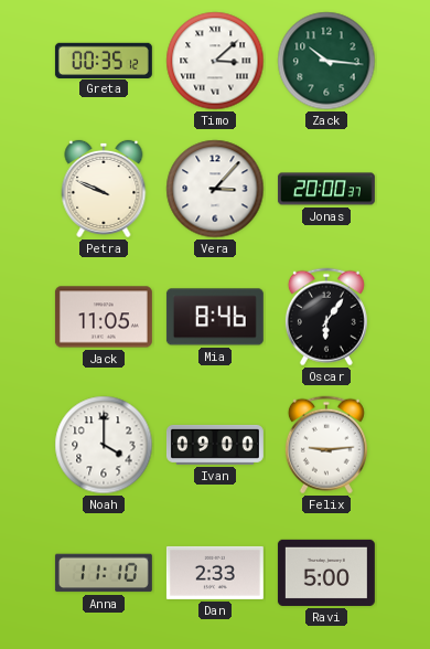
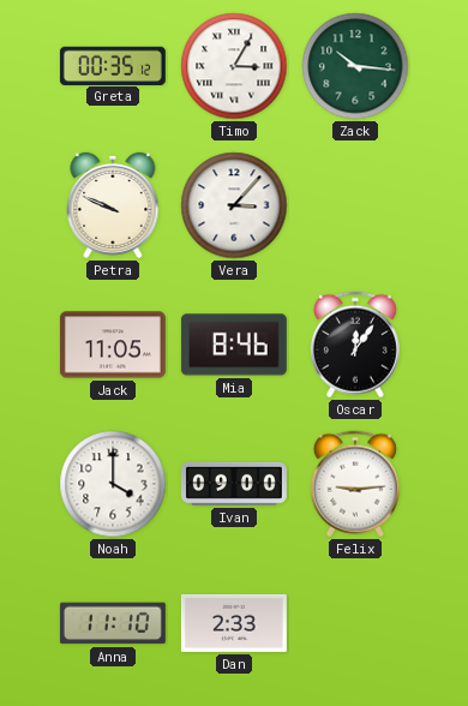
Timo: 3:08 -> 3:05
Jonas: 20:00 -> none
Oscar: 6:06 -> 12:06
Ravi: 5:00 -> none
